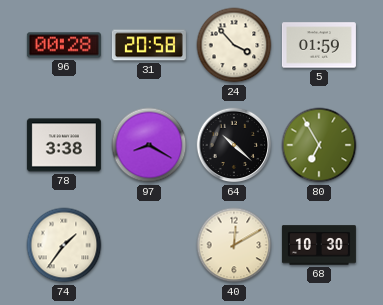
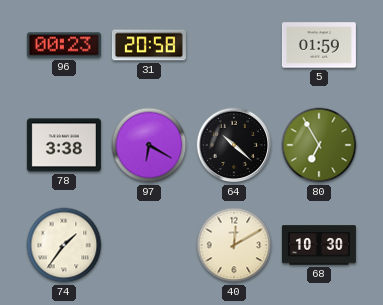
96: 00:28 -> 00:23
24: 3:53 -> none
97: 8:20 -> 6:20
